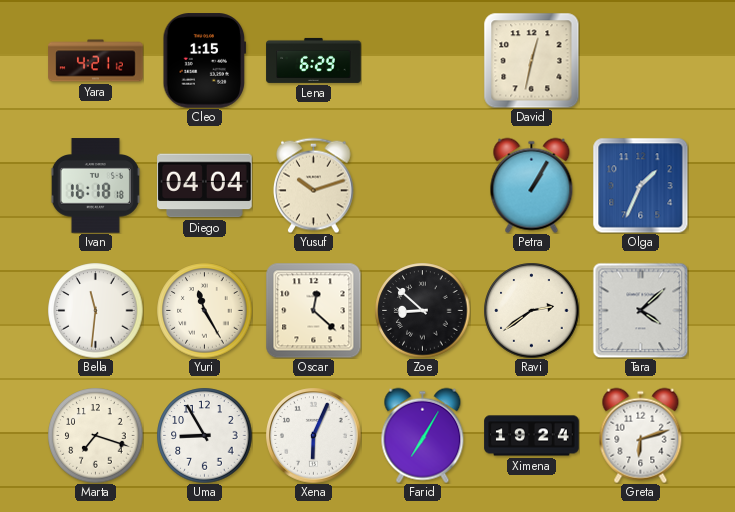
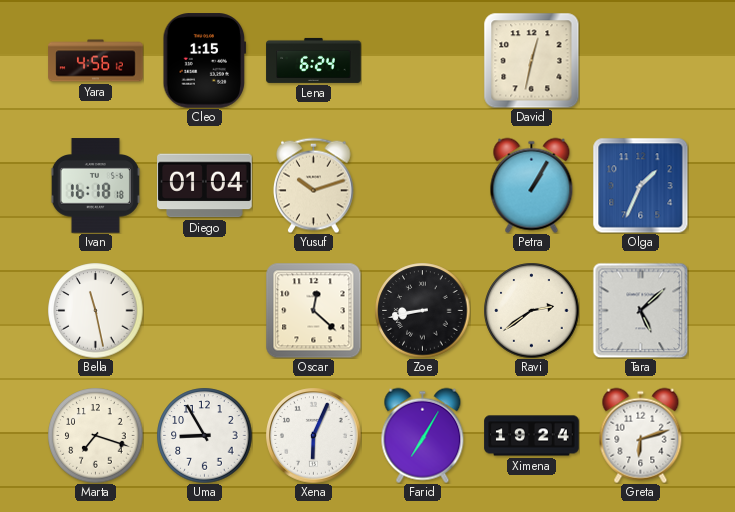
Yara: 4:21 -> 4:56
Lena: 6:29 -> 6:24
Diego: 04:04 -> 01:04
Bella: 11:31 -> 11:28
Yuri: 11:25 -> none
Zoe: 8:52 -> 8:43
Tara: 4:08 -> 5:08
